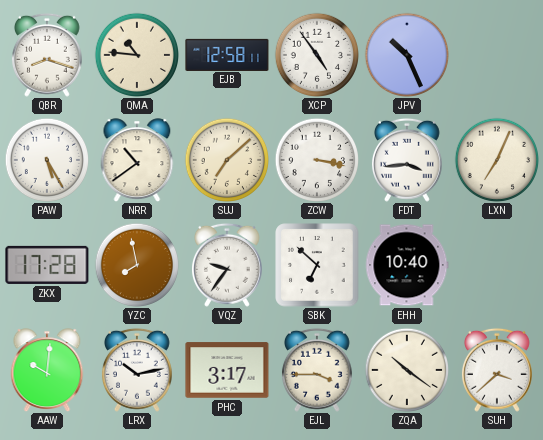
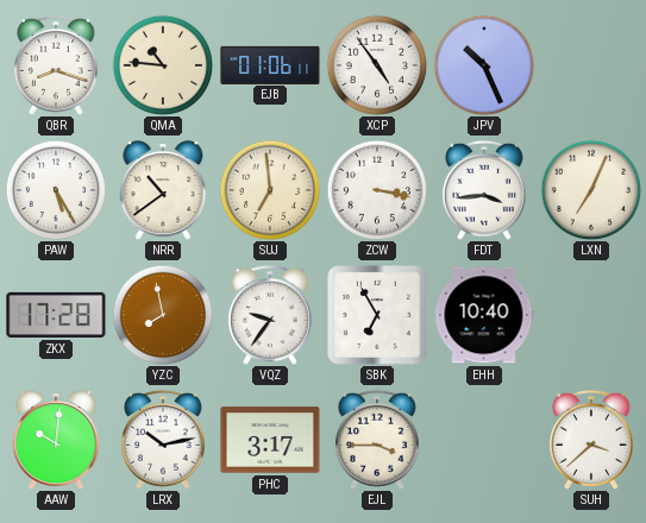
EJB: 12:58 -> 01:06
SUJ: 7:08 -> 6:59
SBK: 6:52 -> 6:55
ZQA: 10:21 -> none
